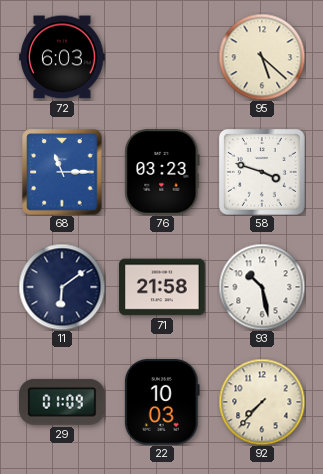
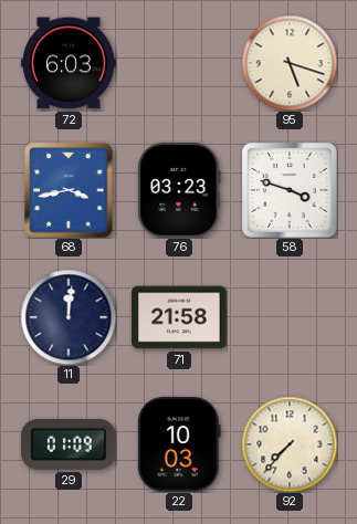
95: 5:22 -> 5:18
68: 11:15 -> 3:43
11: 6:09 -> 12:01
93: 10:28 -> none
